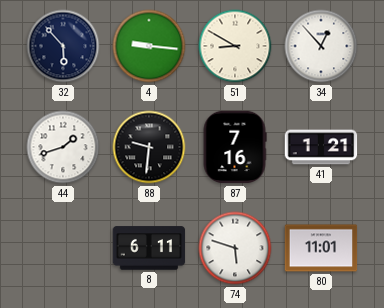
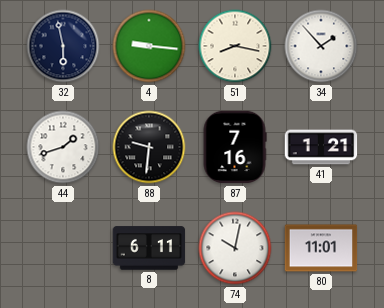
32: 5:53 -> 5:58
51: 8:50 -> 8:17
34: 12:53 -> 1:53
74: 5:48 -> 10:02
